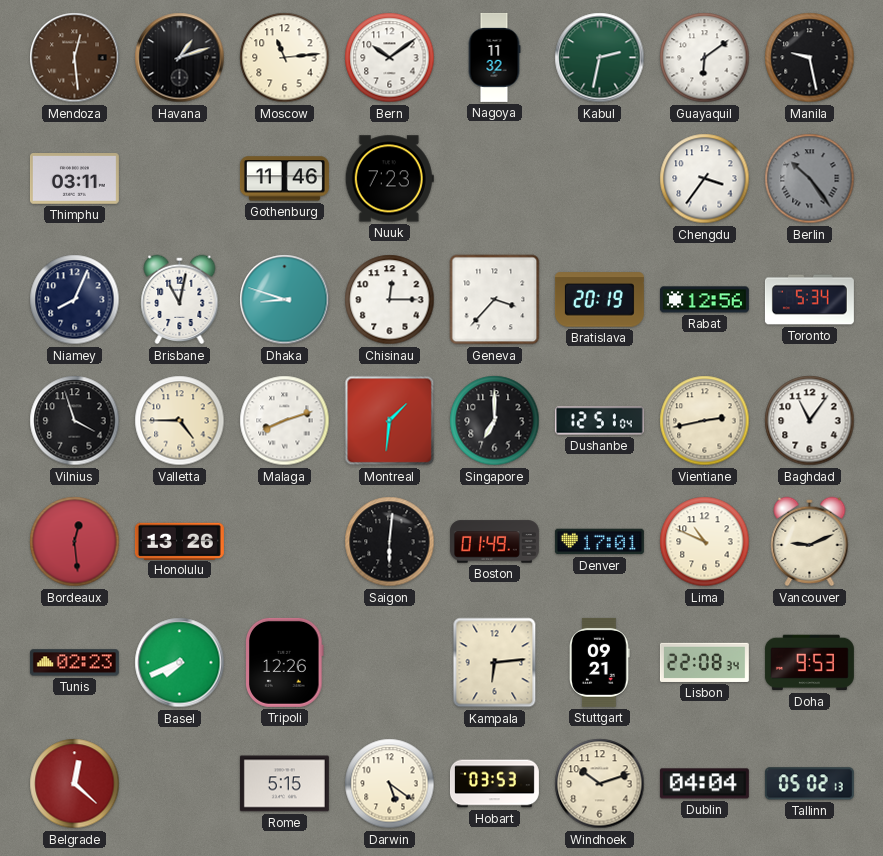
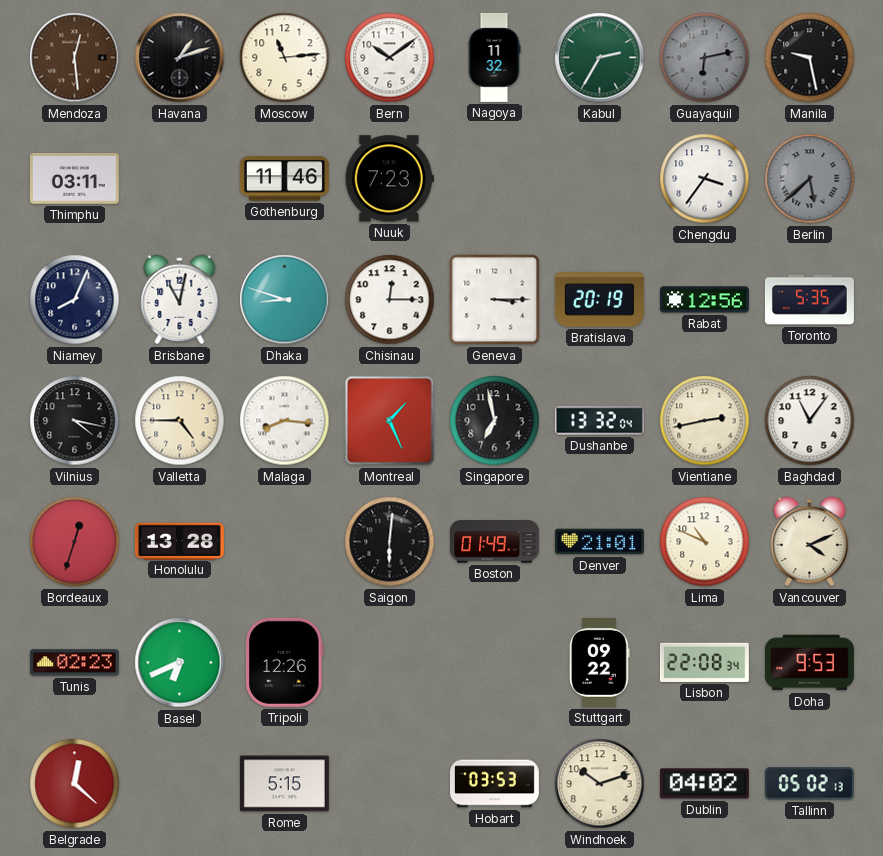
Kabul: 2:32 -> 2:35
Guayaquil: 6:09 -> 6:13
Guayaquil dial: white -> grey
Berlin: 10:24 -> 5:38
Geneva: 3:37 -> 3:15
Toronto: 5:34 -> 5:35
Vilnius: 3:57 -> 4:17
Malaga: 8:12 -> 8:16
Montreal: 1:31 -> 1:26
Singapore: 7:00 -> 6:58
Dushanbe: 12:51 -> 13:32
Bordeaux: 12:29 -> 12:33
Honolulu: 13:26 -> 13:28
Denver: 17:01 -> 21:01
Vancouver: 9:11 -> 4:11
Basel: 7:41 -> 6:41
Kampala: 6:14 -> none
Stuttgart: 09:21 -> 09:22
Darwin: 5:21 -> none
Dublin: 04:04 -> 04:02
